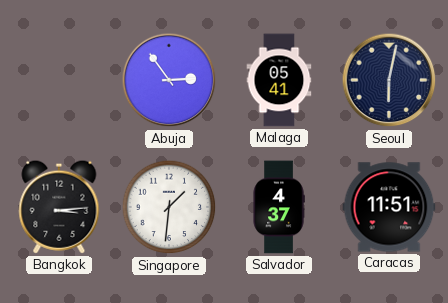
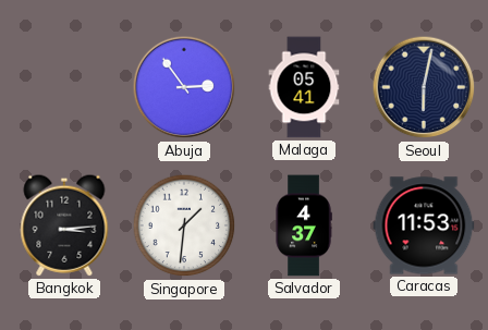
Caracas: 11:51 -> 11:53
